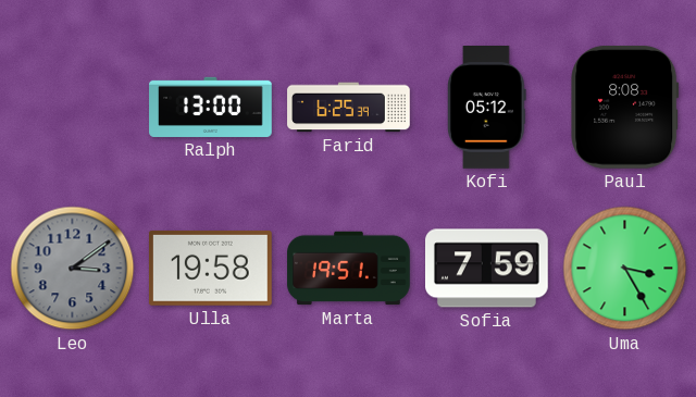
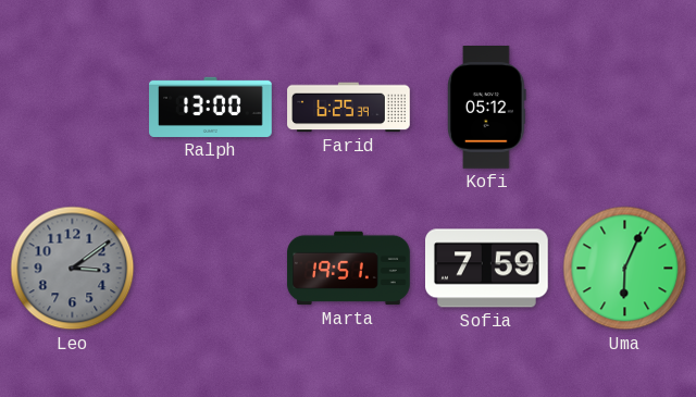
Paul: 8:08 -> none
Ulla: 19:58 -> none
Uma: 3:25 -> 6:04
